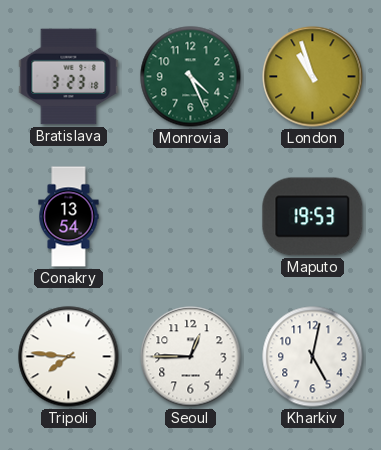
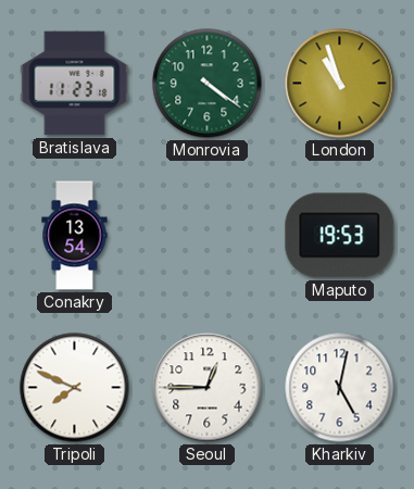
Bratislava: 3:23 -> 11:23
Monrovia: 4:26 -> 4:21
Tripoli: 7:46 -> 7:49
